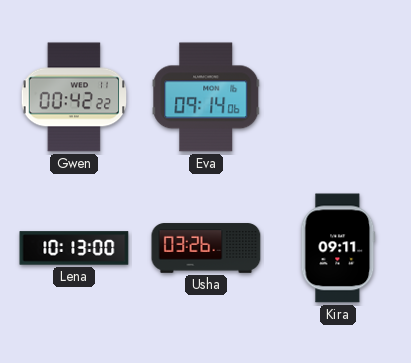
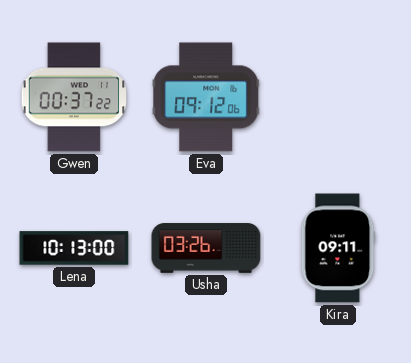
Gwen: 00:42 -> 00:37
Eva: 09:14 -> 09:12
